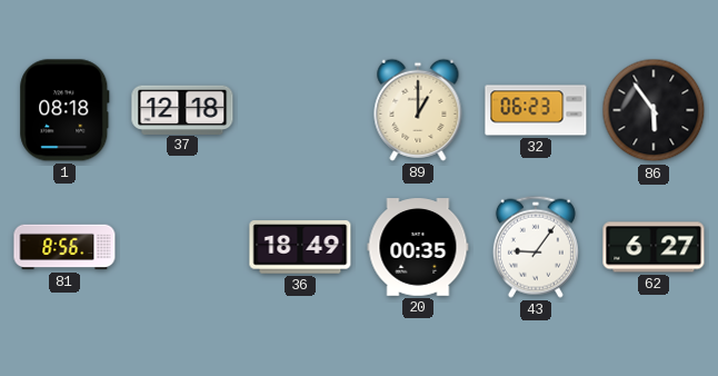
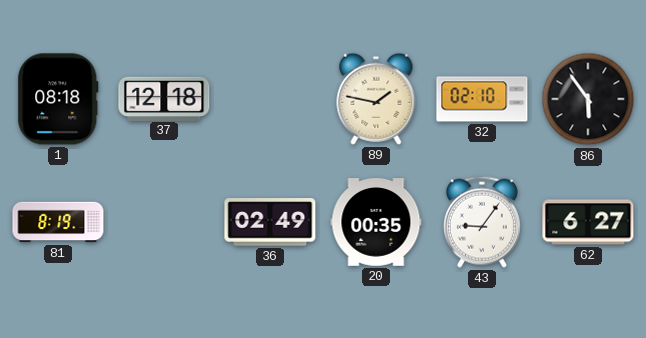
89: 1:00 -> 1:47
32: 06:23 -> 02:10
81: 8:56 -> 8:19
36: 18:49 -> 02:49
